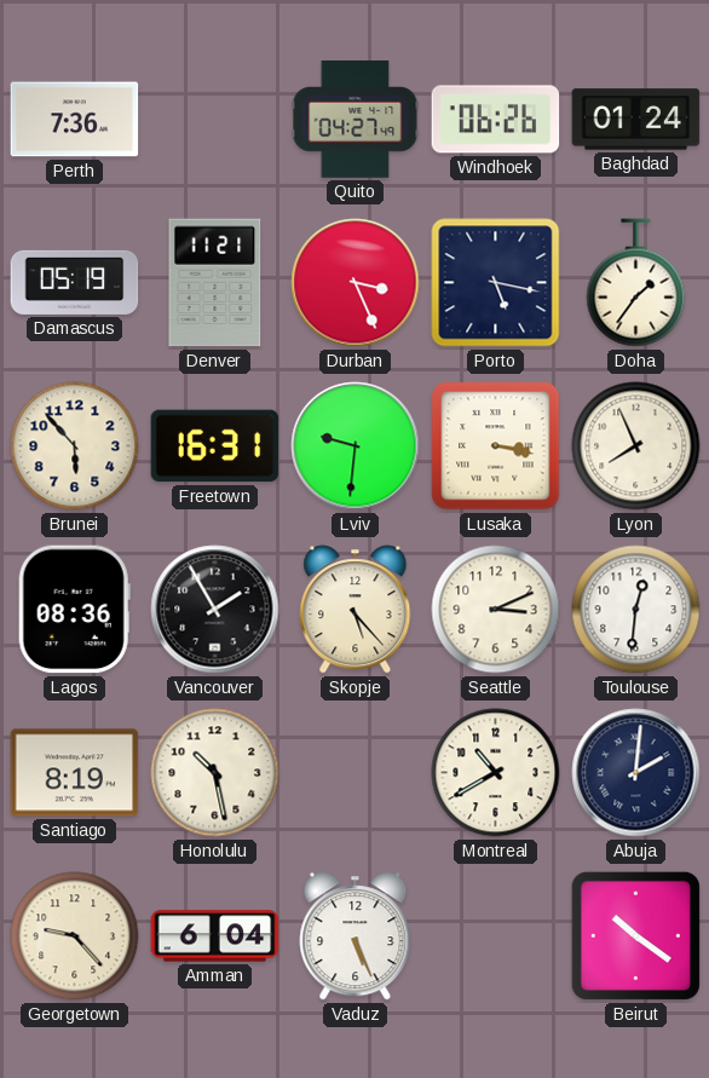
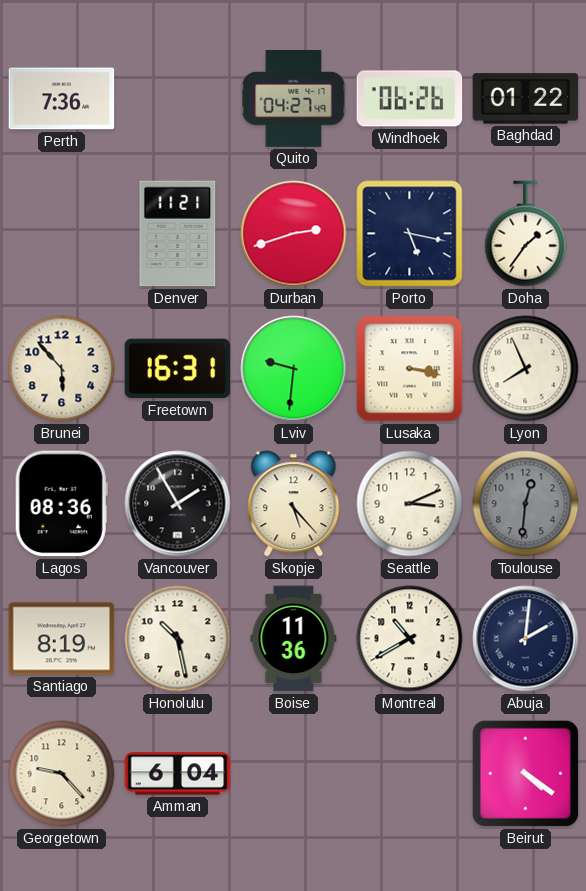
Baghdad: 01:24 -> 01:22
Damascus: 05:19 -> none
Durban: 3:26 -> 2:42
Toulouse dial: white -> grey
Boise: none -> 11:36
Vaduz: 5:26 -> none
Beirut: 10:21 -> 4:21
